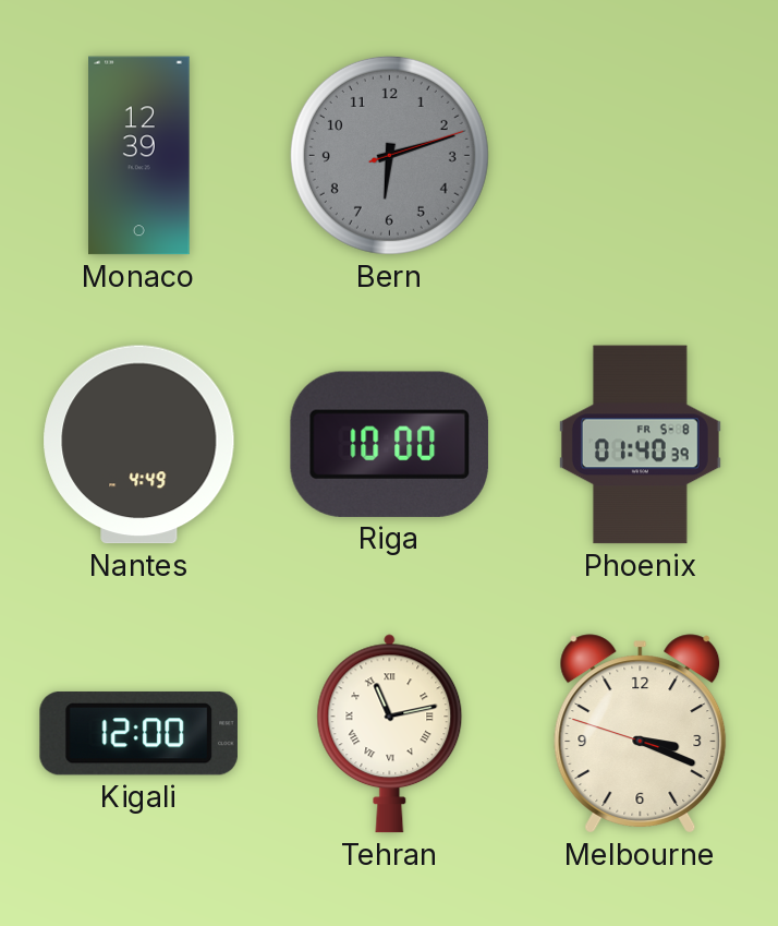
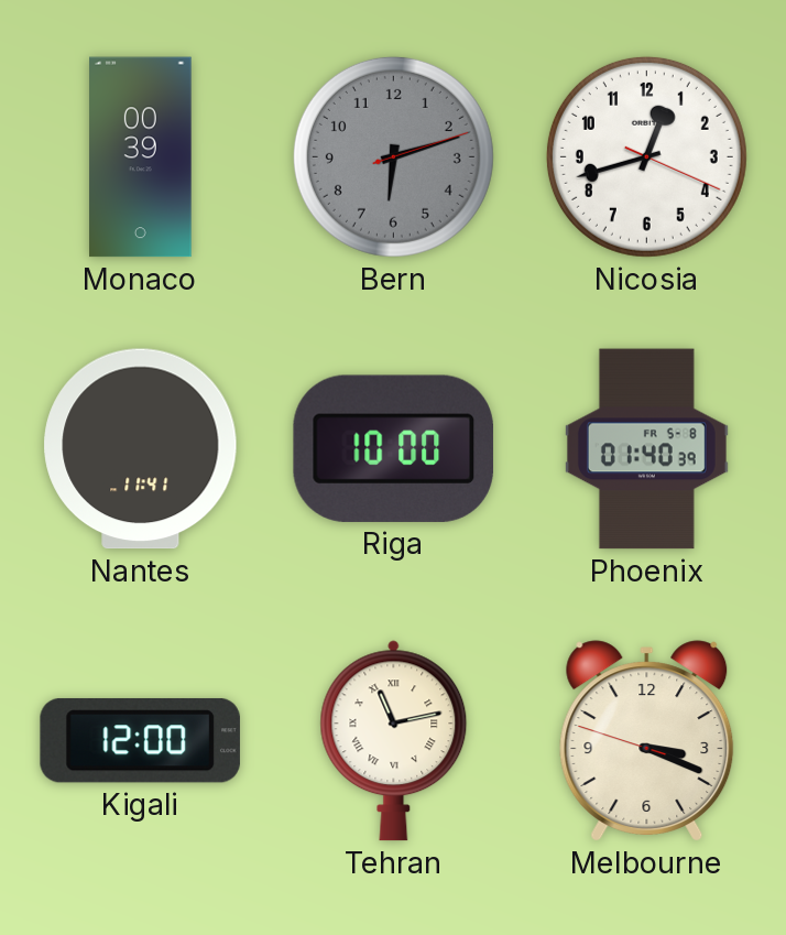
Monaco: 12:39 -> 00:39
Nicosia: none -> 12:42
Nantes: 4:49 -> 11:41
